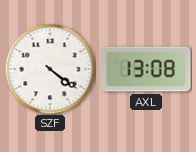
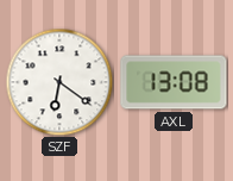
SZF: 4:21 -> 6:21
